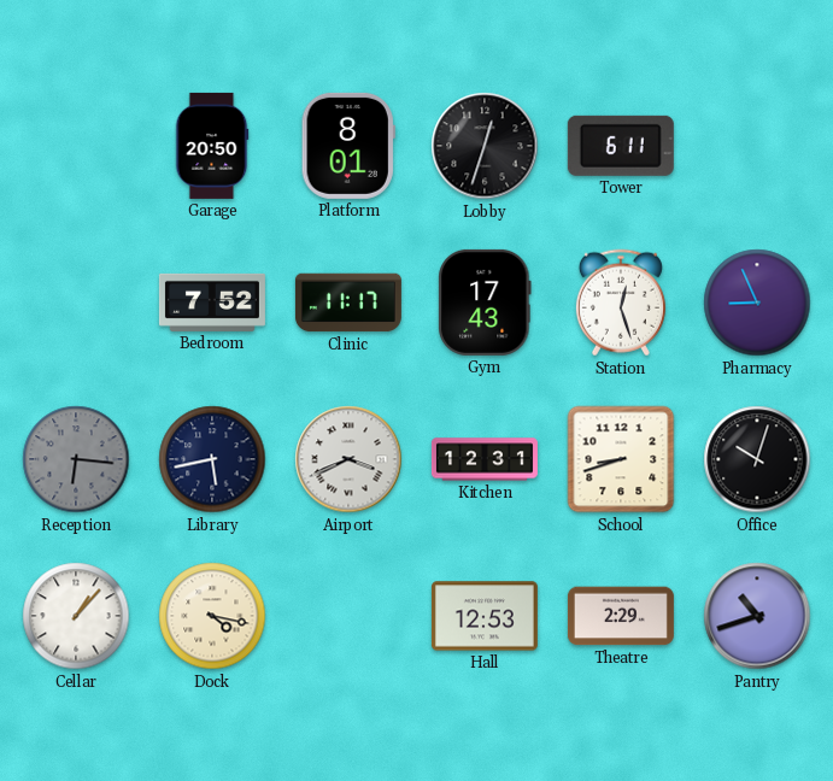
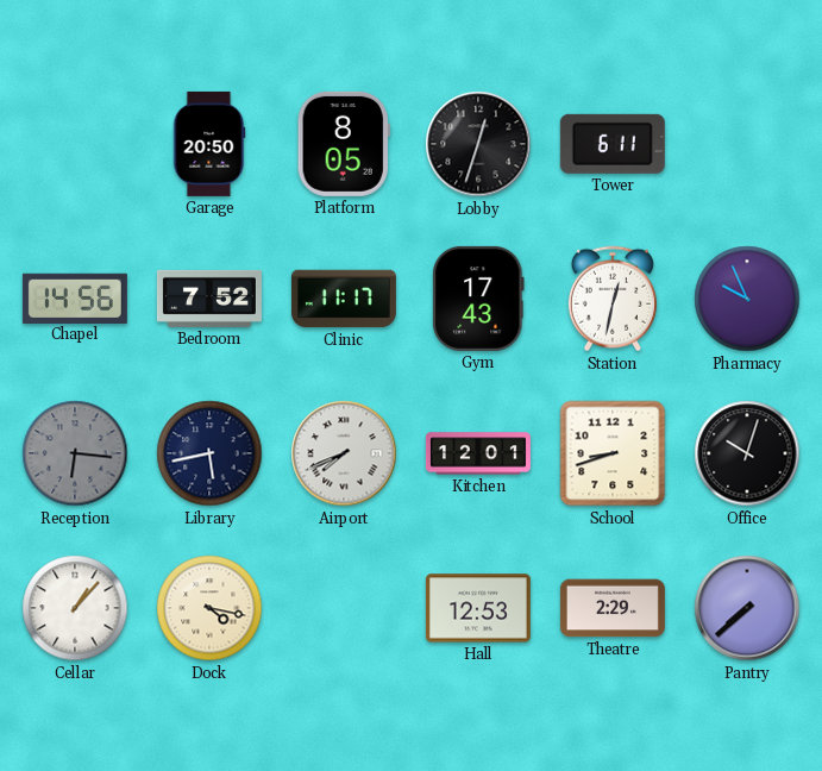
Platform: 8:01 -> 8:05
Chapel: none -> 14:56
Station: 12:27 -> 12:32
Pharmacy: 8:56 -> 9:56
Airport: 3:41 -> 7:41
Kitchen: 12:31 -> 12:01
Pantry: 10:42 -> 7:38
